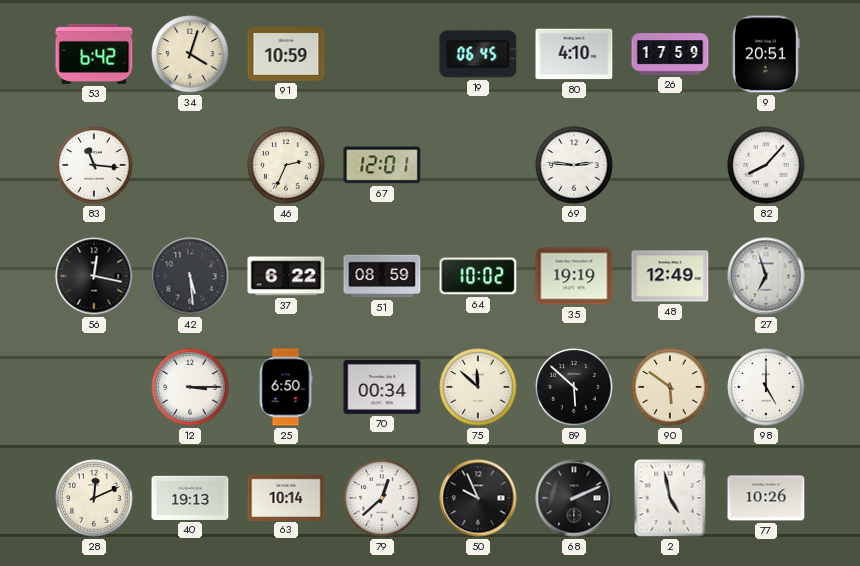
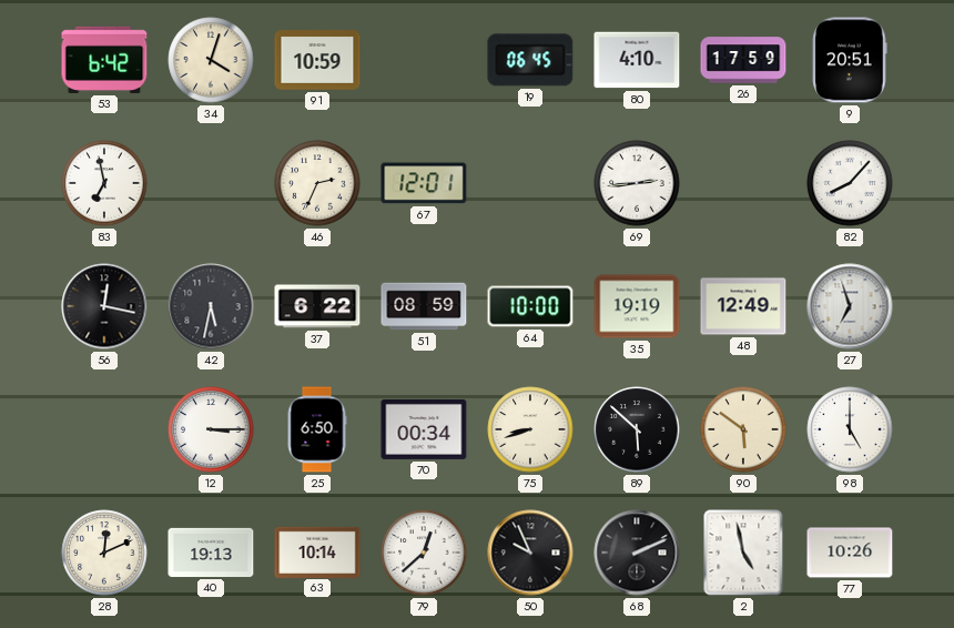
83: 11:16 -> 6:58
69: 2:46 -> 2:44
42: 5:29 -> 5:32
64: 10:02 -> 10:00
75: 11:52 -> 8:42
